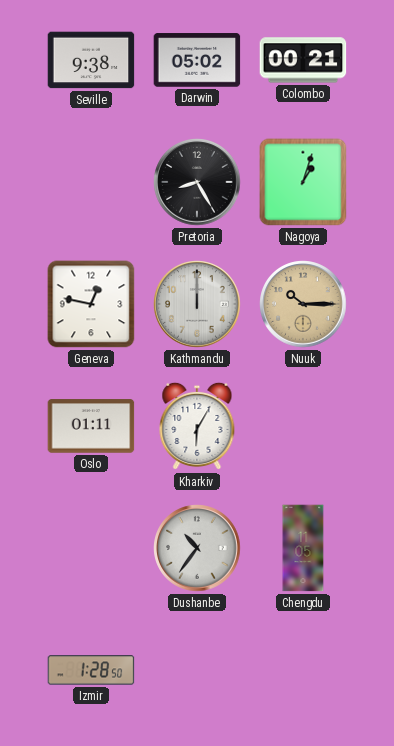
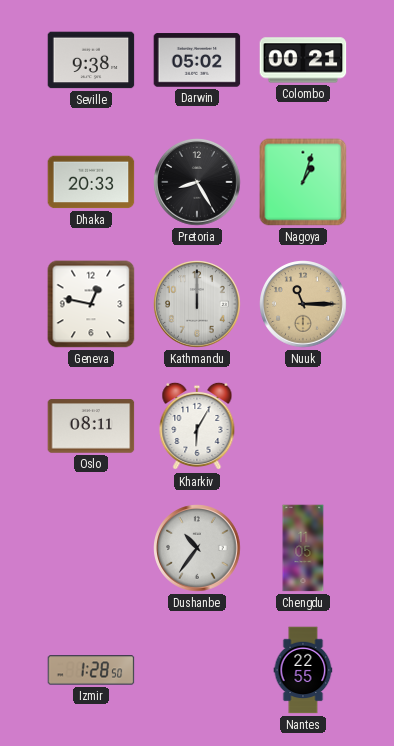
Dhaka: none -> 20:33
Nuuk: 10:15 -> 11:15
Oslo: 01:11 -> 08:11
Nantes: none -> 22:55
